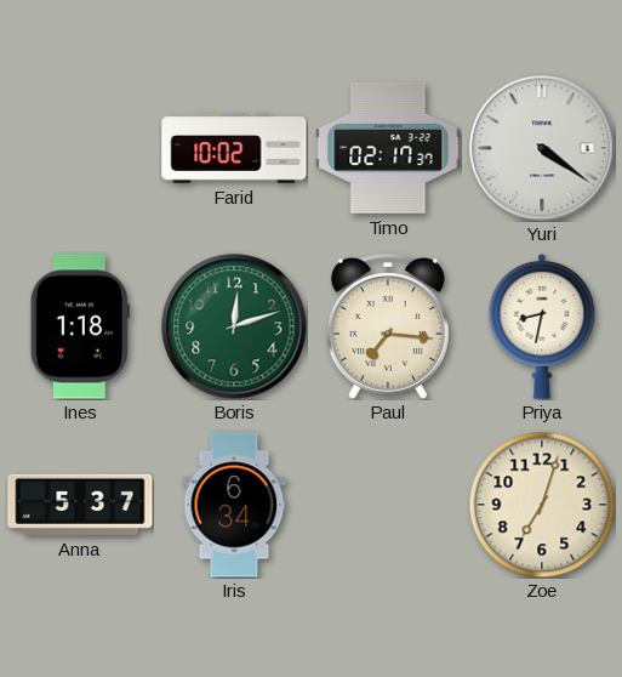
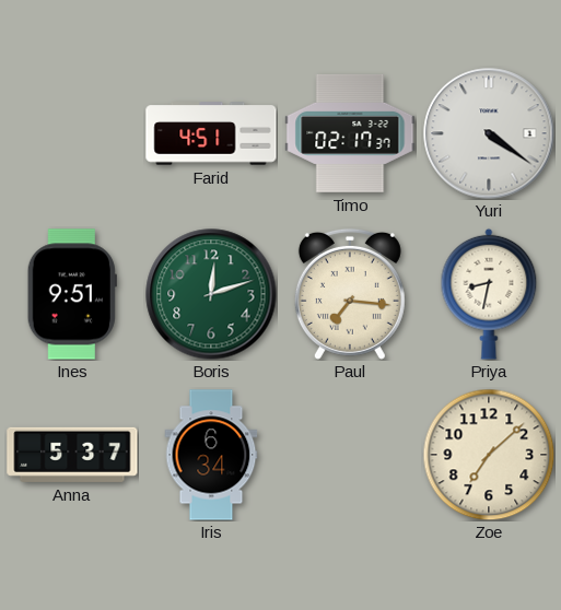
Farid: 10:02 -> 4:51
Ines: 1:18 -> 9:51
Zoe: 7:03 -> 7:08
